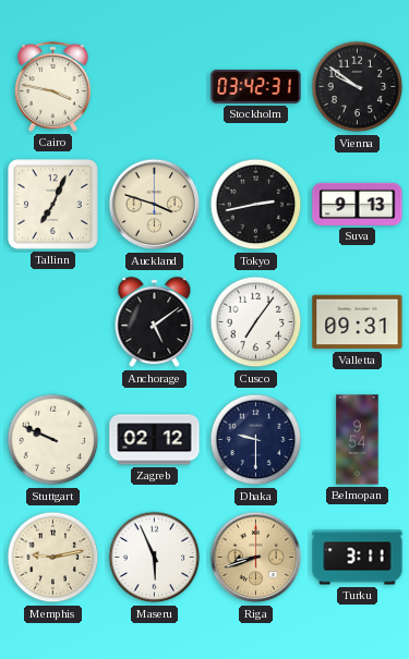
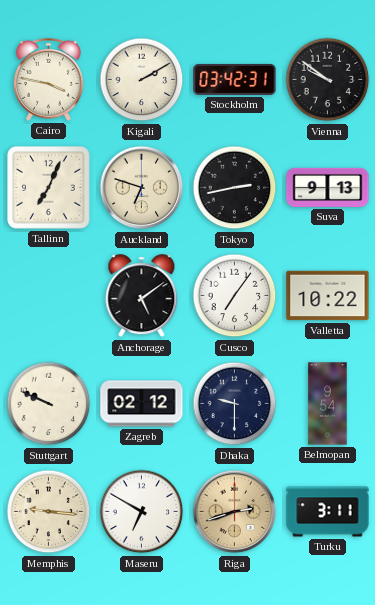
Kigali: none -> 2:10
Auckland: 3:48 -> 6:48
Valletta: 09:31 -> 10:22
Memphis: 9:13 -> 9:16
Maseru: 5:56 -> 6:50
Riga: 8:42 -> 2:42
